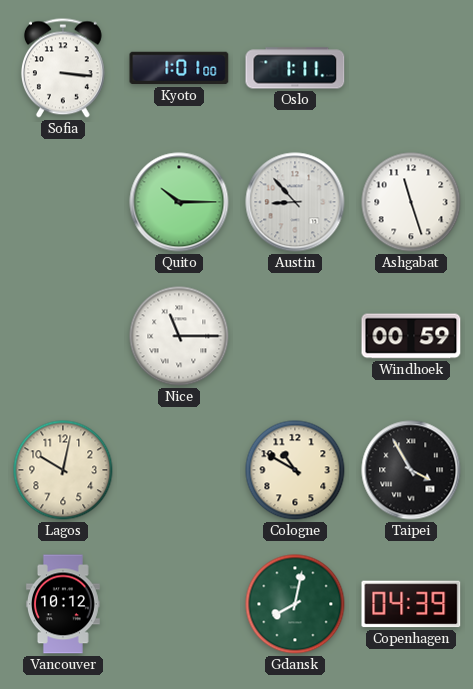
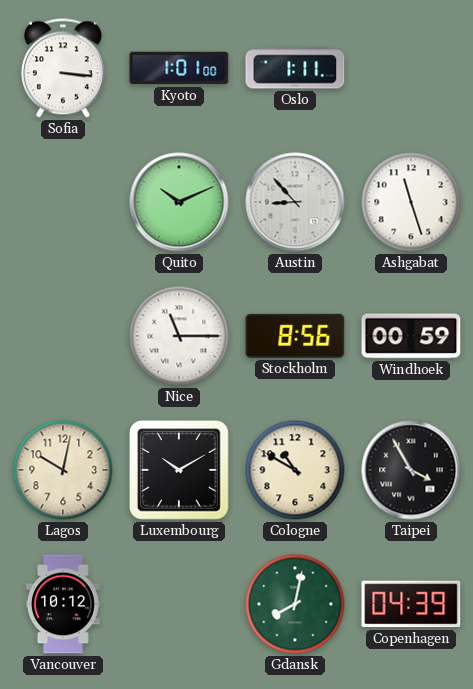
Quito: 10:15 -> 10:11
Stockholm: none -> 8:56
Luxembourg: none -> 10:10
